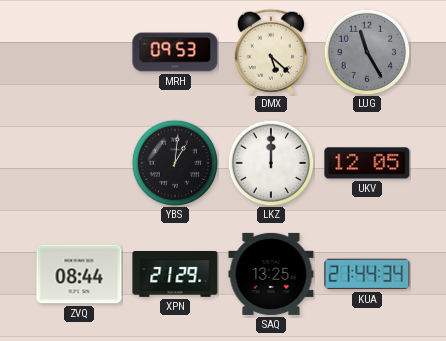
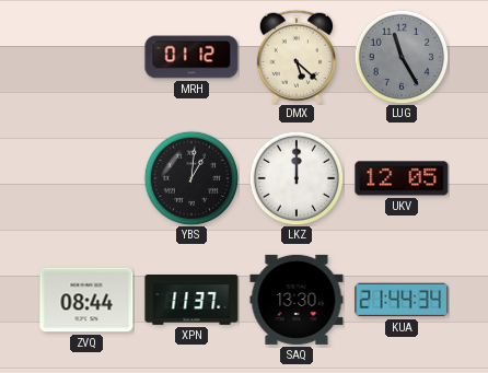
MRH: 09:53 -> 01:12
XPN: 21:29 -> 11:37
SAQ: 13:25 -> 13:30
